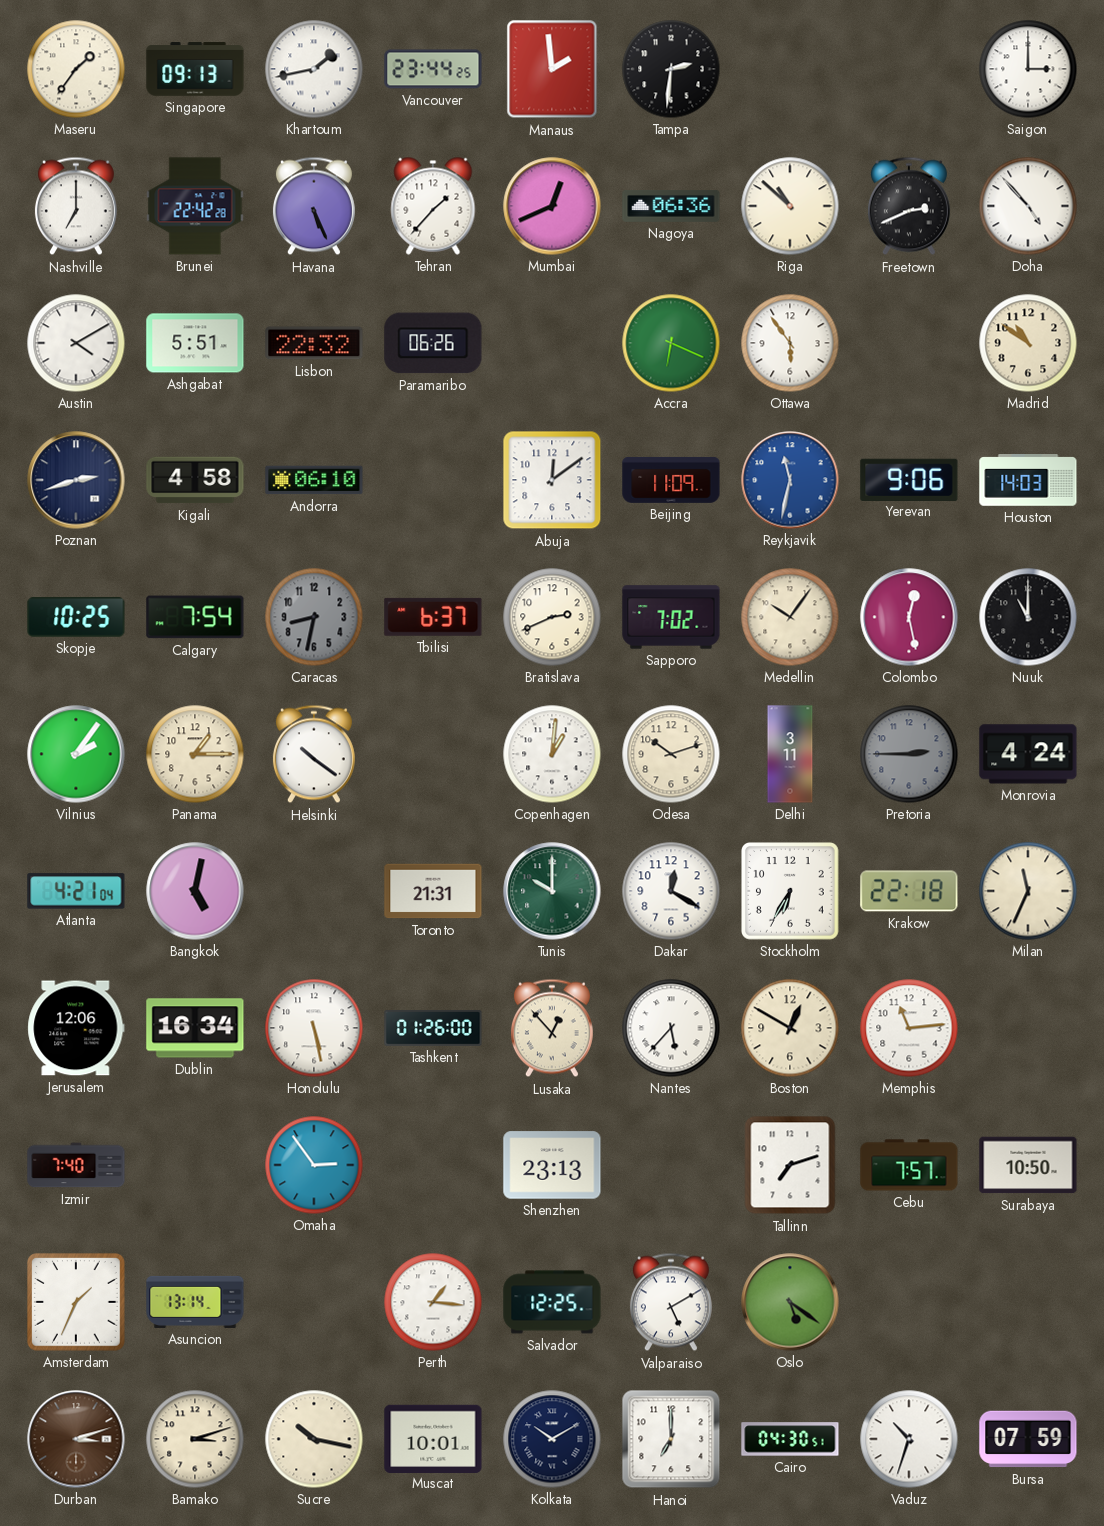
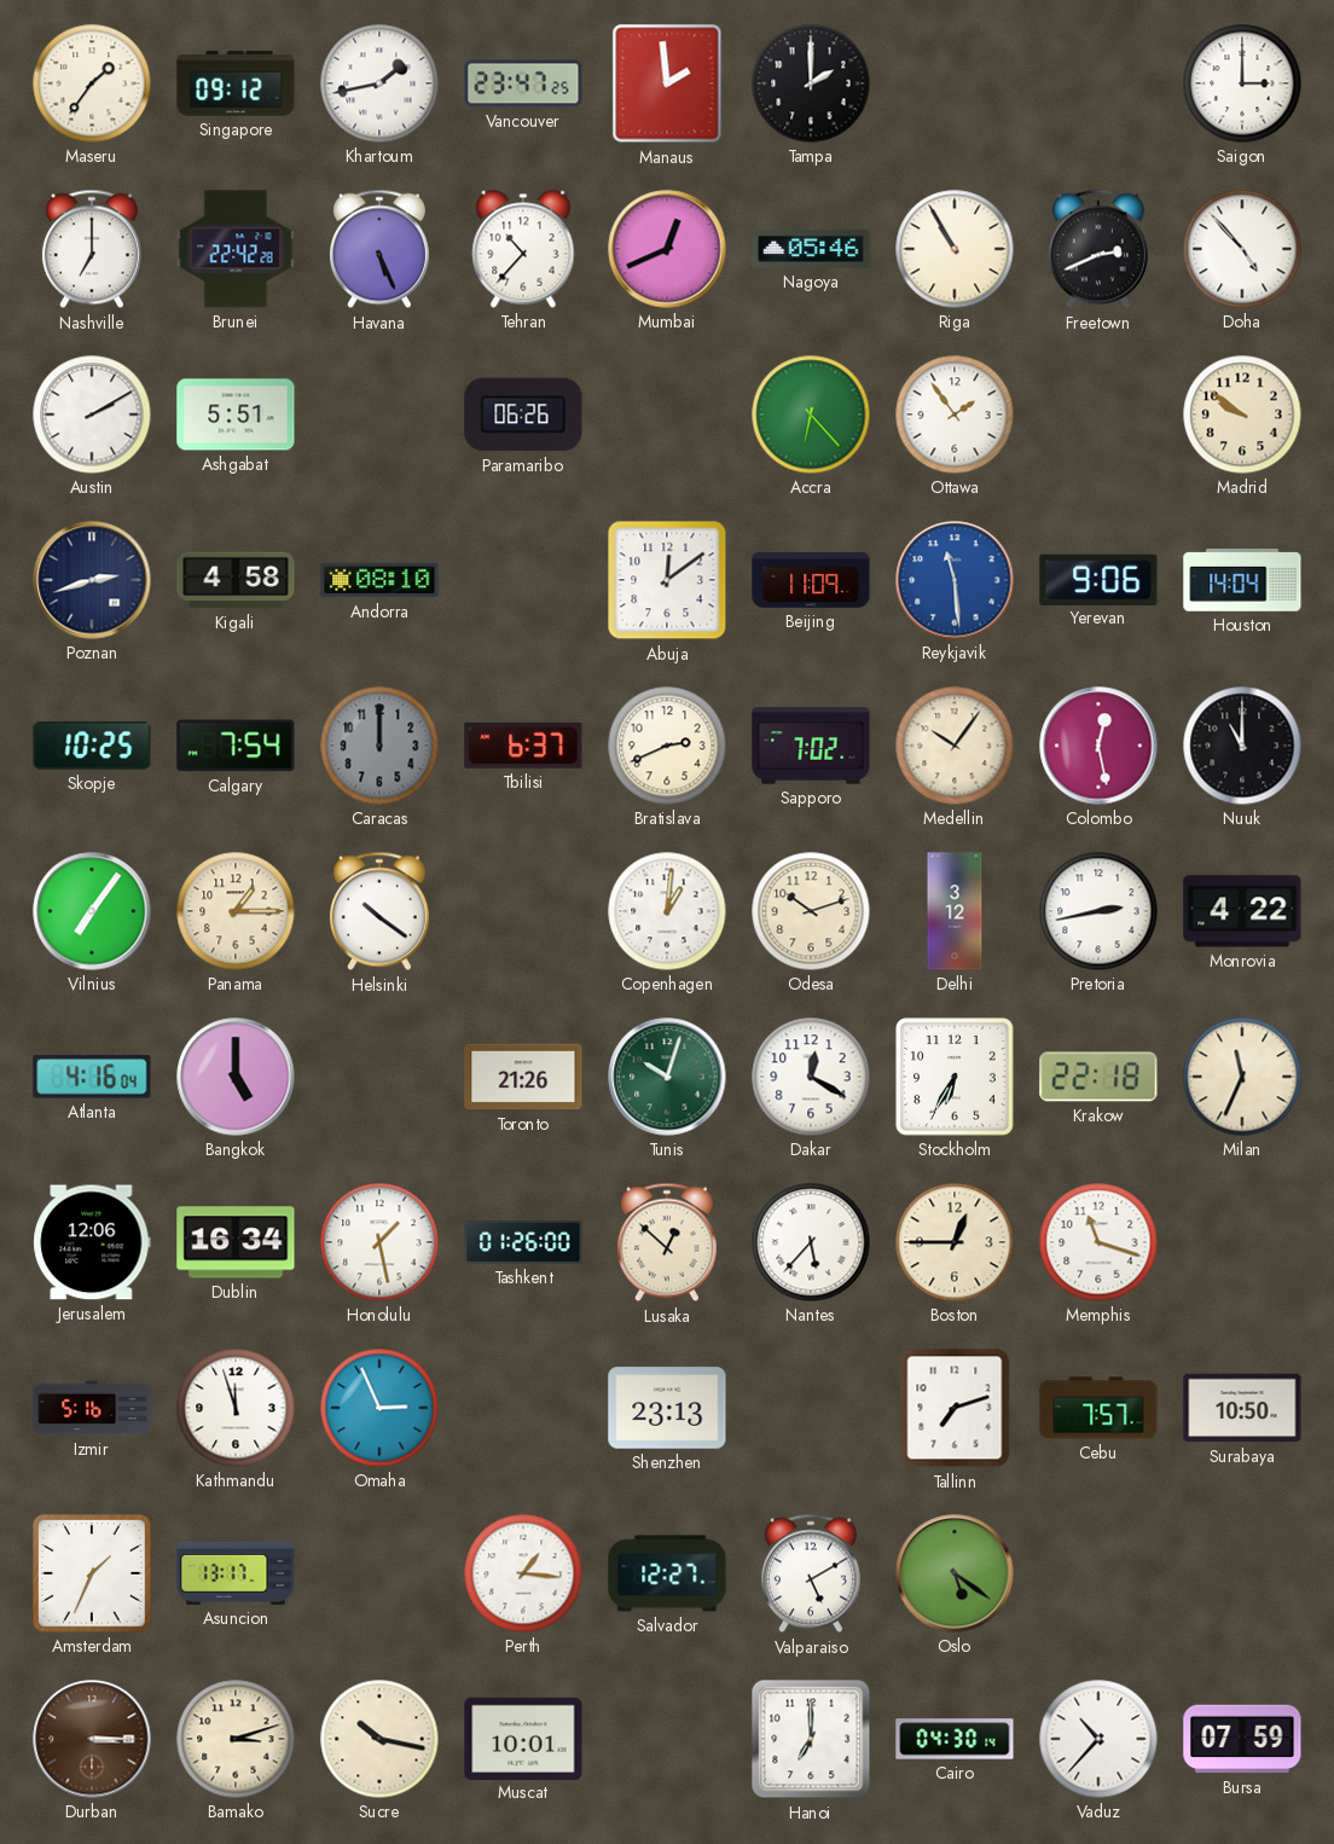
Singapore: 09:13 -> 09:12
Vancouver: 23:44 -> 23:47
Tampa: 2:31 -> 2:00
Tehran: 1:37 -> 10:37
Nagoya: 06:36 -> 05:46
Riga: 10:52 -> 10:55
Austin: 4:10 -> 2:10
Lisbon: 22:32 -> none
Accra: 6:19 -> 6:23
Ottawa: 5:54 -> 1:54
Madrid: 10:51 -> 9:51
Andorra: 06:10 -> 08:10
Reykjavik: 11:32 -> 11:29
Houston: 14:03 -> 14:04
Caracas: 8:32 -> 12:00
Vilnius: 2:06 -> 7:06
Delhi: 3:11 -> 3:12
Pretoria: 2:45 -> 2:43
Pretoria dial: grey -> white
Monrovia: 4:24 -> 4:22
Atlanta: 4:21 -> 4:16
Bangkok: 5:02 -> 5:00
Toronto: 21:31 -> 21:26
Tunis: 10:00 -> 10:03
Honolulu: 5:28 -> 1:28
Lusaka: 12:53 -> 12:52
Boston: 12:50 -> 12:45
Memphis: 11:14 -> 11:18
Izmir: 7:40 -> 5:16
Kathmandu: none -> 11:57
Omaha: 2:54 -> 2:56
Asuncion: 13:14 -> 13:17
Salvador: 12:25 -> 12:27
Durban: 3:12 -> 3:15
Kolkata: 10:10 -> none
Cairo: 04:30:51 -> 04:30:14
Vaduz: 10:33 -> 10:37
